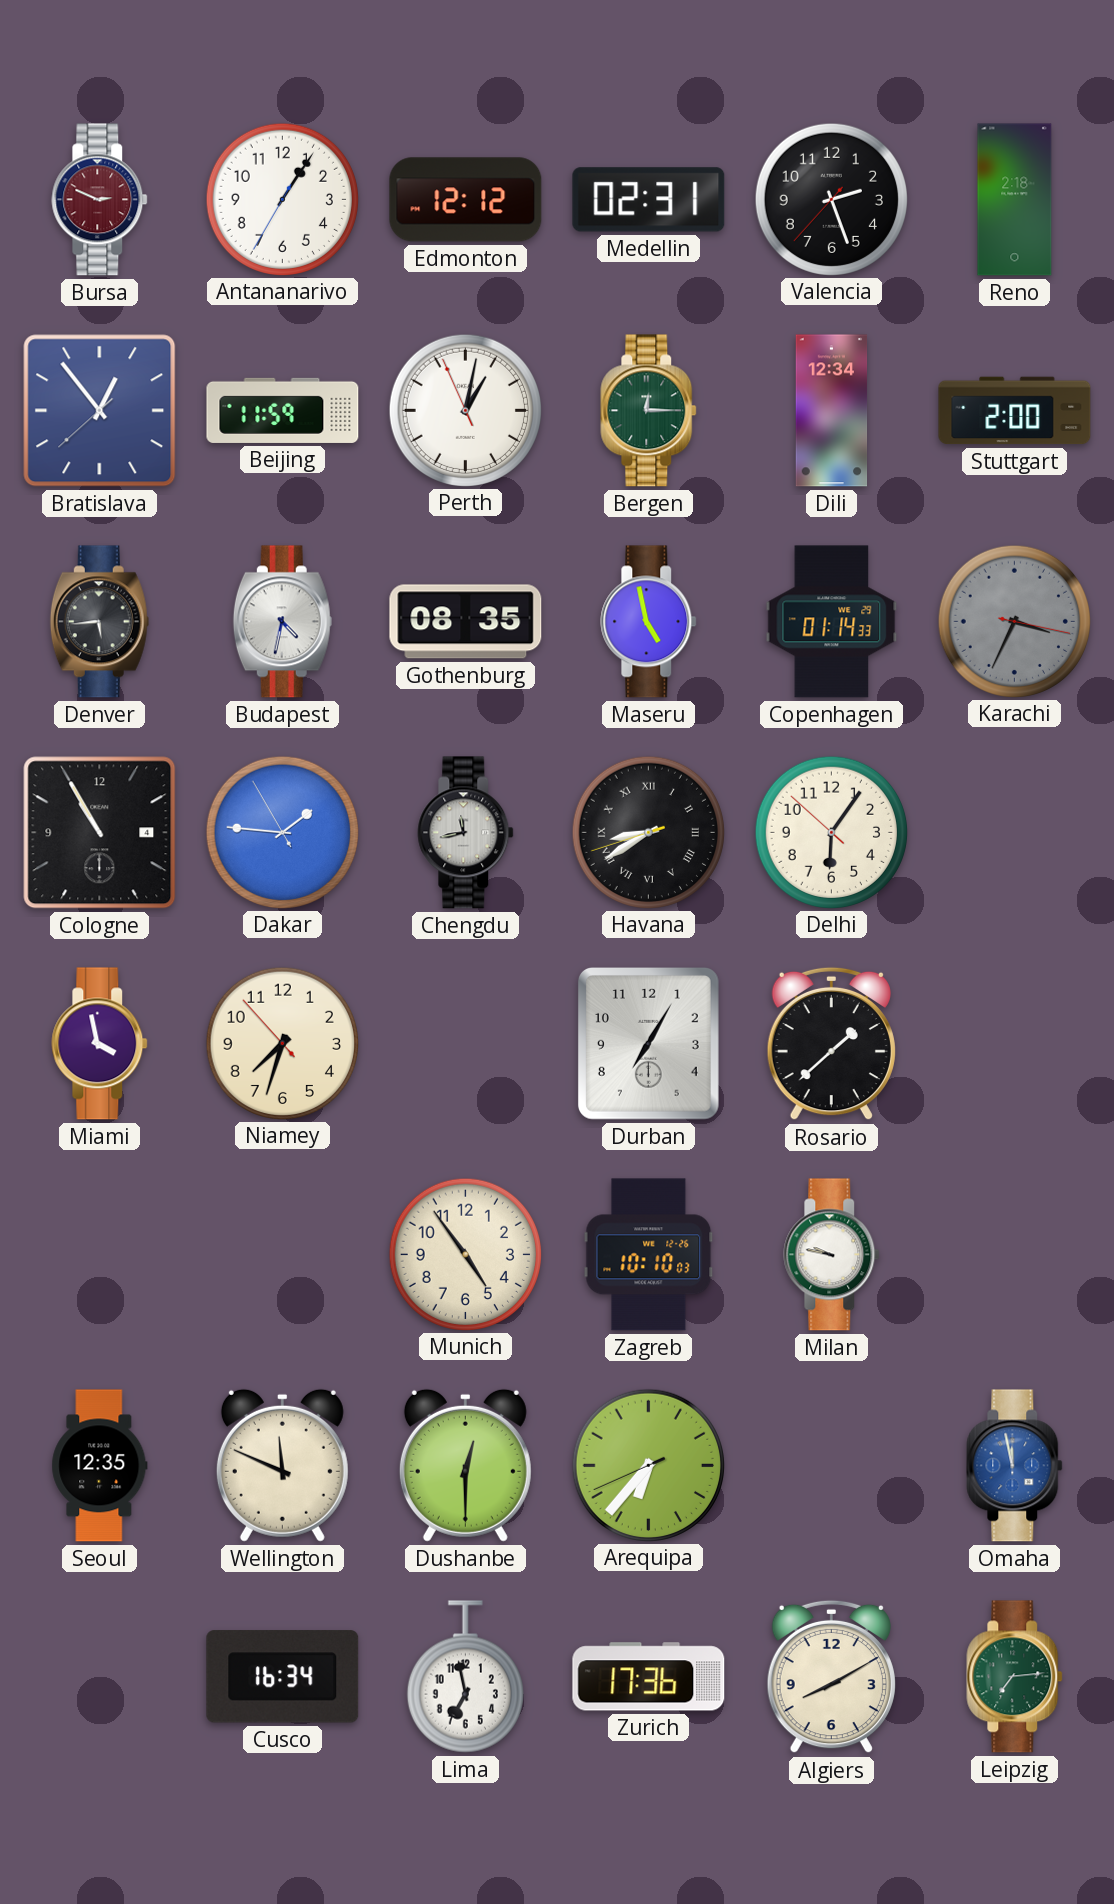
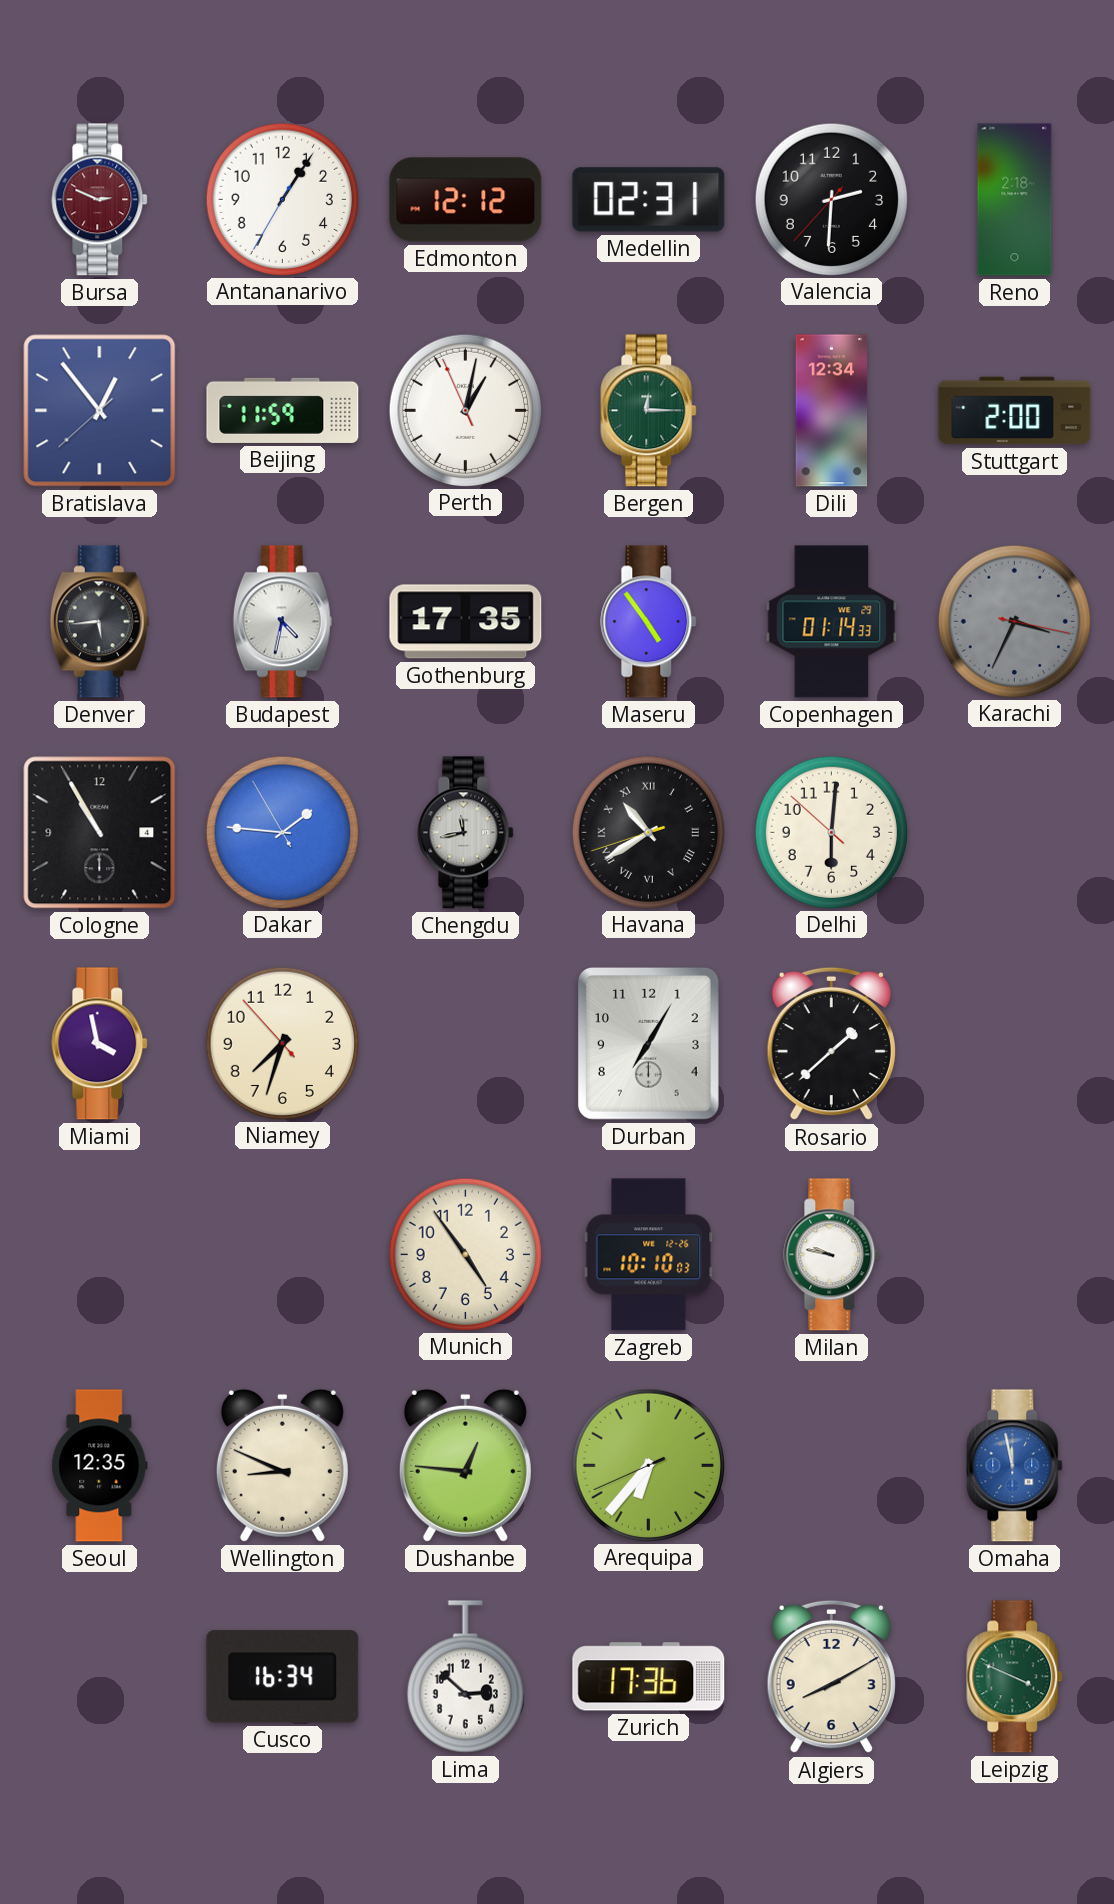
Valencia: 2:26 -> 2:30
Gothenburg: 08:35 -> 17:35
Maseru: 4:58 -> 4:54
Havana: 8:39 -> 10:39
Delhi: 6:05 -> 6:00
Wellington: 11:49 -> 8:49
Dushanbe: 12:30 -> 12:46
Lima: 6:58 -> 2:52
Leipzig: 7:14 -> 3:49
